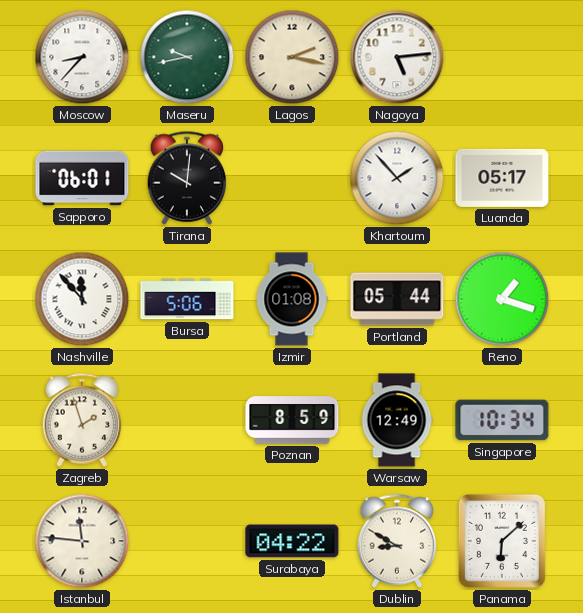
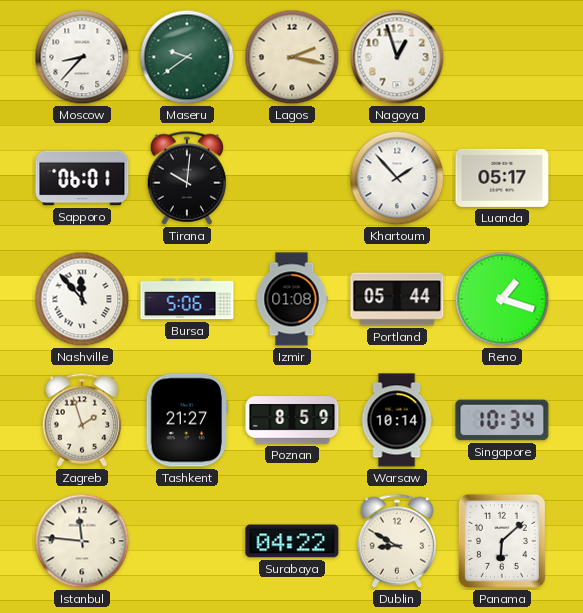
Maseru: 9:43 -> 9:39
Nagoya: 5:14 -> 12:57
Tashkent: none -> 21:27
Warsaw: 12:49 -> 10:14
